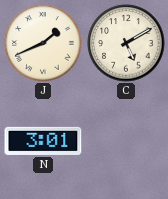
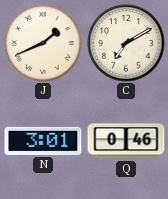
C: 5:10 -> 7:10
Q: none -> 0:46
